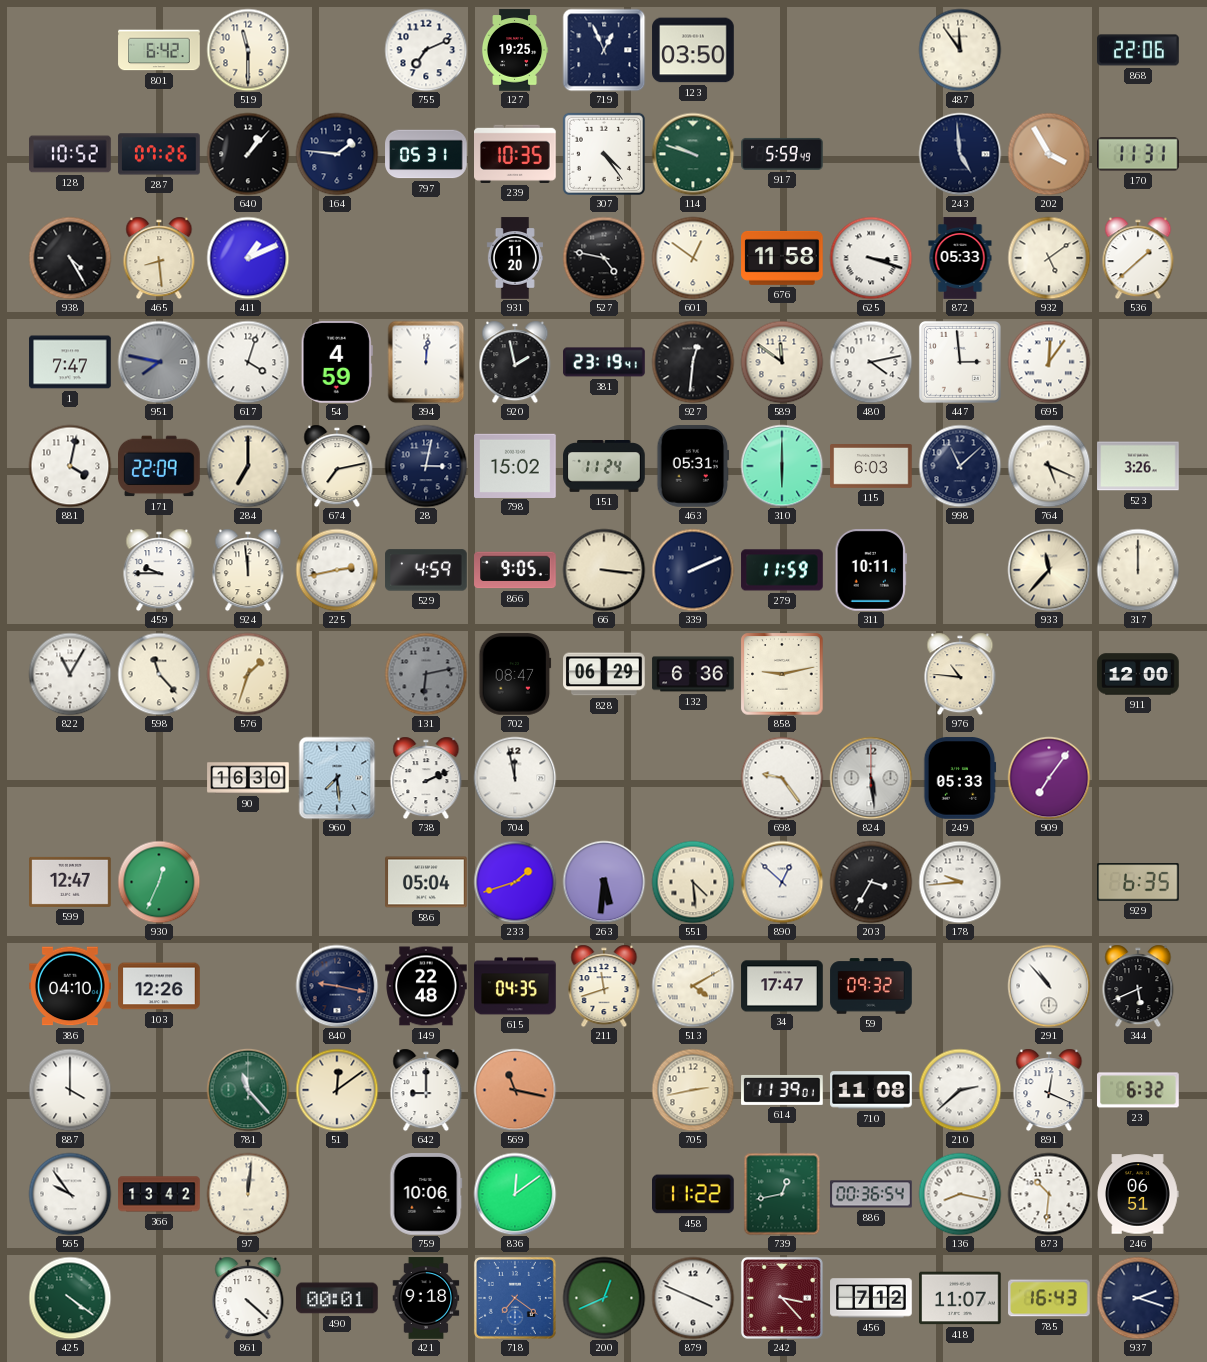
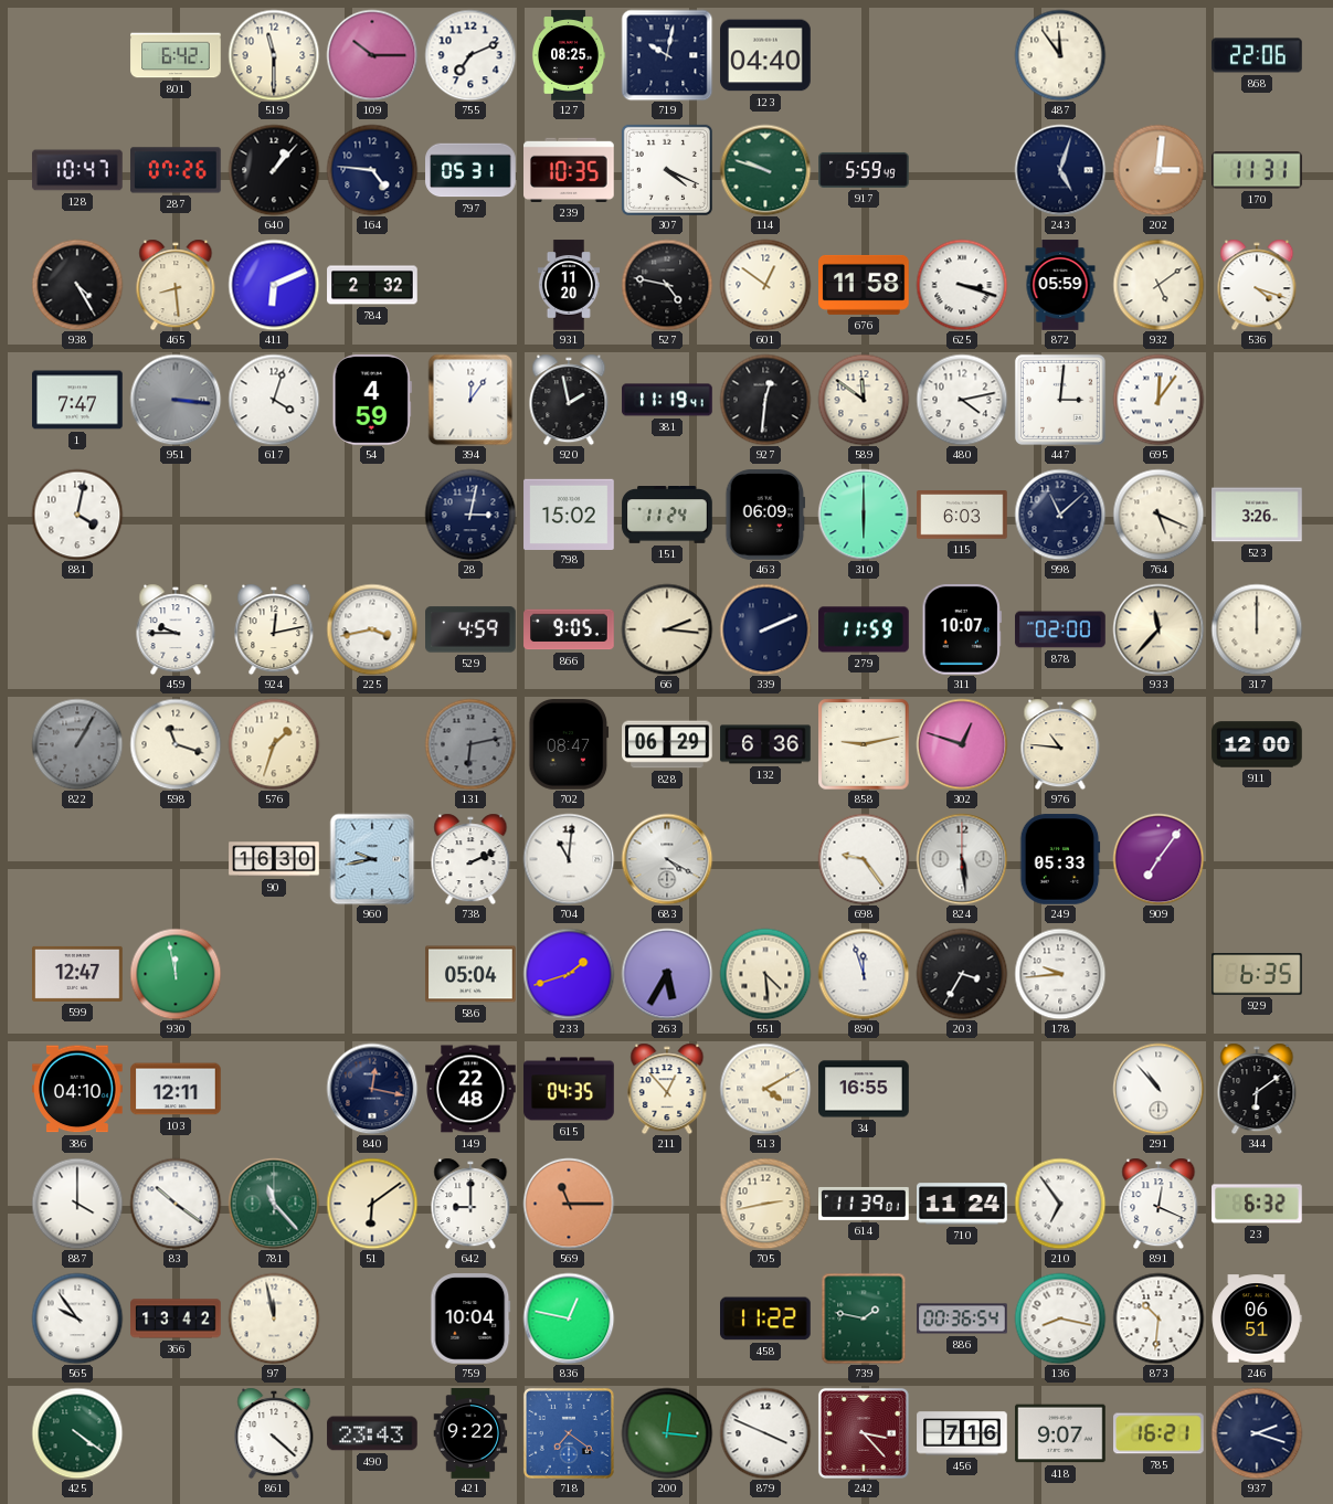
109: none -> 10:15
127: 19:25 -> 08:25
719: 12:56 -> 10:02
123: 03:50 -> 04:40
128: 10:52 -> 10:47
164: 1:46 -> 4:46
307: 4:24 -> 4:19
243: 4:59 -> 5:03
202: 3:55 -> 3:01
411: 1:11 -> 6:11
784: none -> 2:32
872: 05:33 -> 05:59
536: 1:38 -> 4:18
951: 7:47 -> 3:16
394: 12:01 -> 12:06
381: 23:19 -> 11:19
447: 2:59 -> 3:01
171: 22:09 -> none
284: 7:00 -> none
674: 7:13 -> none
463: 05:31 -> 06:09
924: 11:59 -> 12:13
225: 2:43 -> 3:43
66: 3:16 -> 2:16
311: 10:11 -> 10:07
878: none -> 02:00
822: 11:05 -> 1:05
822 dial: white -> grey
598: 11:23 -> 11:18
302: none -> 12:48
960: 7:29 -> 9:43
704: 11:58 -> 11:01
683: none -> 4:20
930: 12:34 -> 11:58
263: 5:31 -> 5:35
890: 12:52 -> 11:57
103: 12:26 -> 12:11
840: 9:17 -> 12:17
211: 11:42 -> 12:53
34: 17:47 -> 16:55
59: 09:32 -> none
344: 5:41 -> 6:09
83: none -> 10:21
51: 12:09 -> 6:09
569: 11:17 -> 11:15
710: 11:08 -> 11:24
210: 2:38 -> 6:54
97: 12:01 -> 11:58
759: 10:06 -> 10:04
836: 12:09 -> 12:47
739: 12:43 -> 1:47
490: 00:01 -> 23:43
421: 9:18 -> 9:22
200: 12:41 -> 12:16
456: 7:12 -> 7:16
418: 11:07 -> 9:07
785: 16:43 -> 16:21
